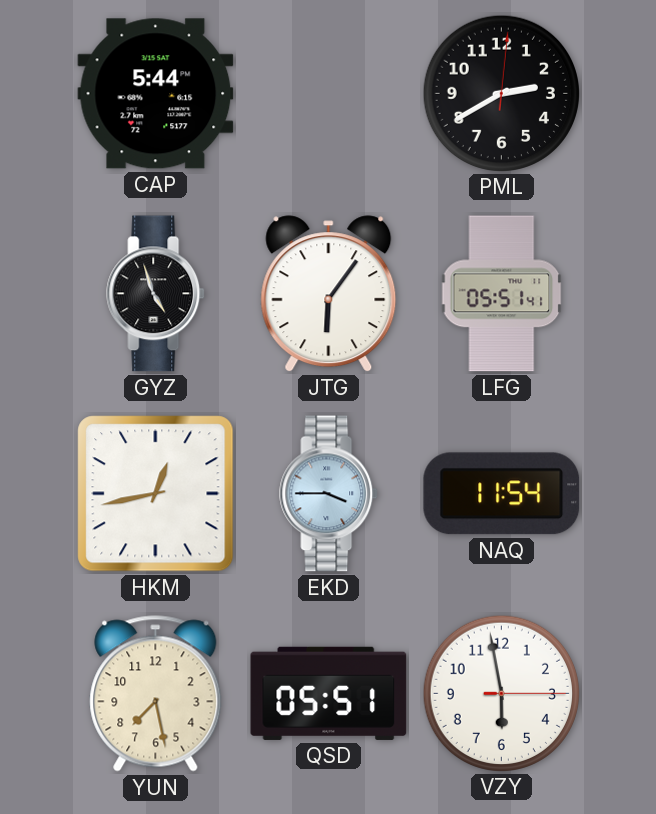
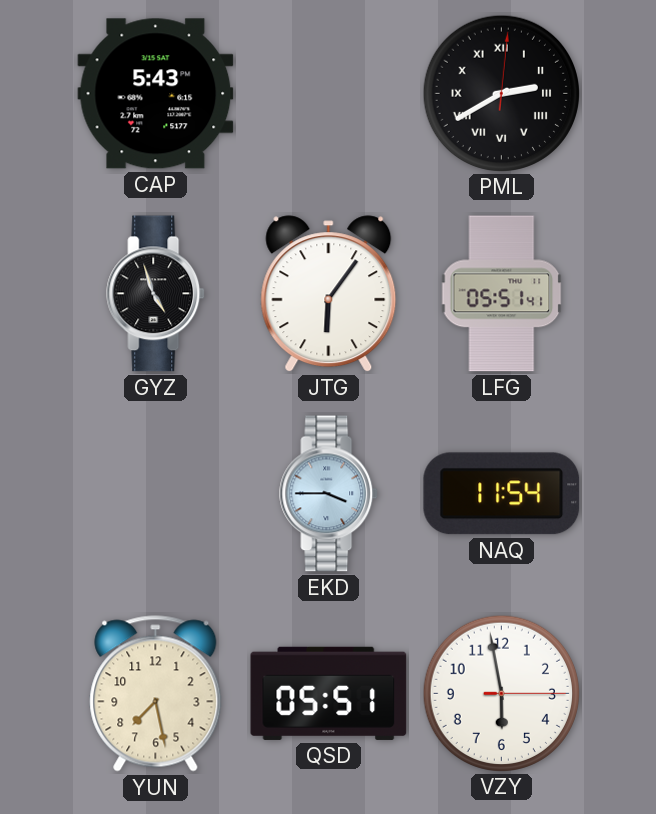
CAP: 5:44 -> 5:43
PML numerals: Arabic -> Roman
HKM: 12:43 -> none
